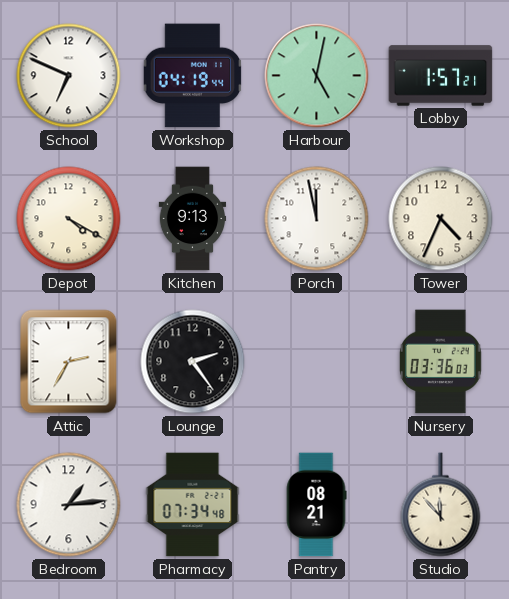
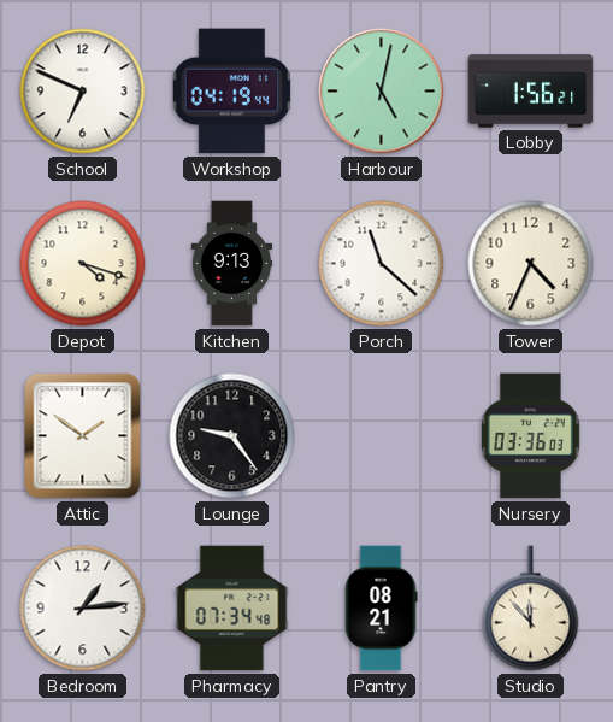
Lobby: 1:57 -> 1:56
Depot: 4:20 -> 4:18
Porch: 11:58 -> 11:22
Attic: 2:35 -> 1:51
Lounge: 2:24 -> 9:24
